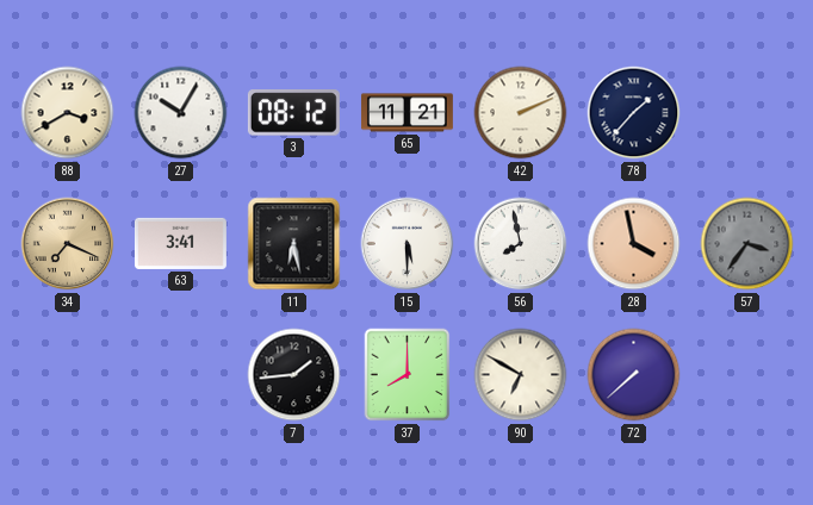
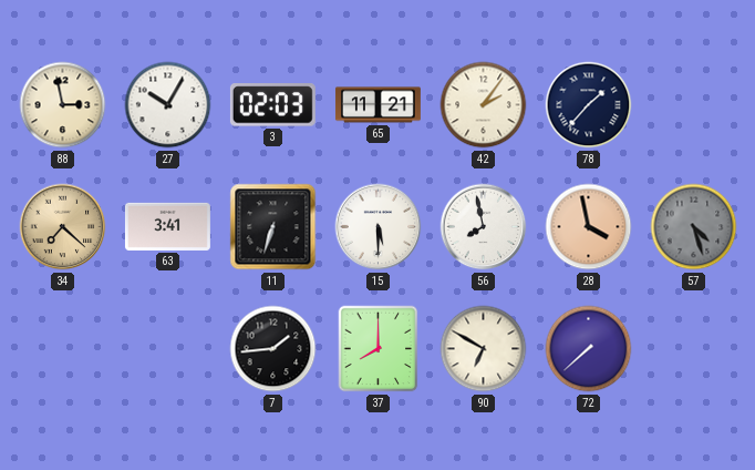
88: 3:40 -> 2:58
3: 08:12 -> 02:03
42: 2:11 -> 2:06
34: 7:19 -> 7:22
11: 6:28 -> 6:33
57: 3:36 -> 4:27
